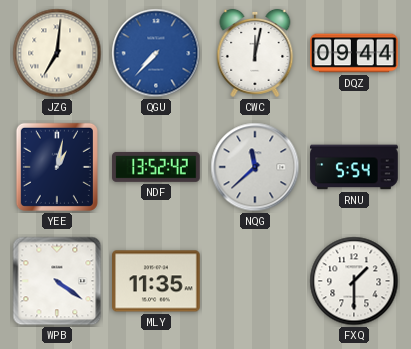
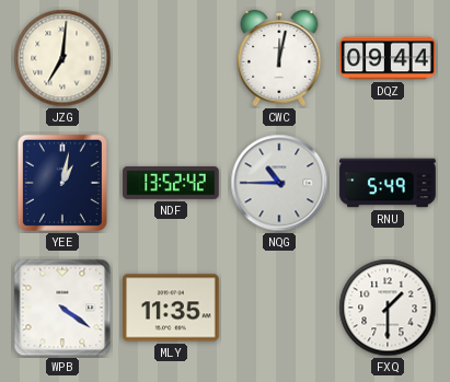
QGU: 7:37 -> none
NQG: 11:38 -> 10:45
RNU: 5:54 -> 5:49
